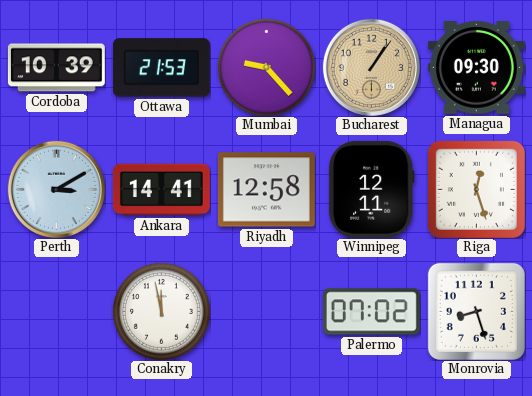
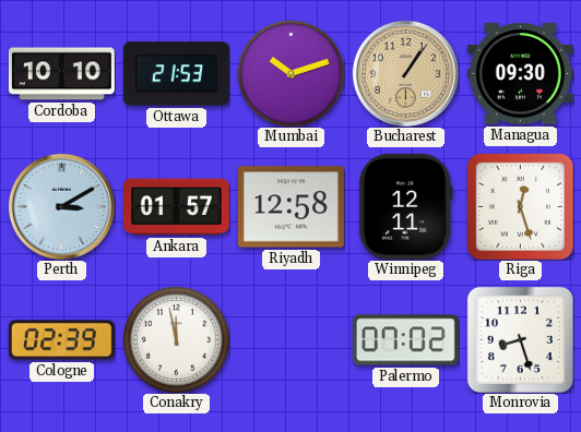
Cordoba: 10:39 -> 10:10
Mumbai: 9:23 -> 10:12
Ankara: 14:41 -> 01:57
Cologne: none -> 02:39
